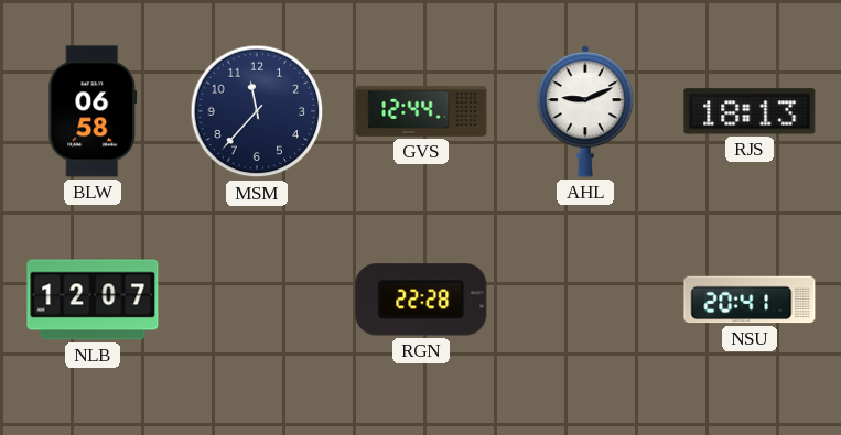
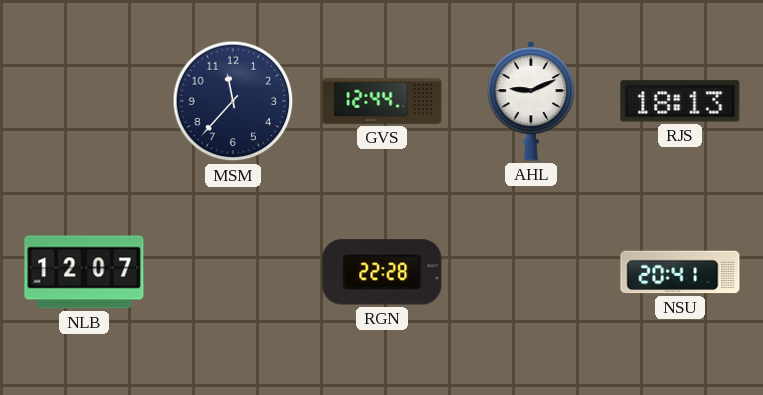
BLW: 06:58 -> none
